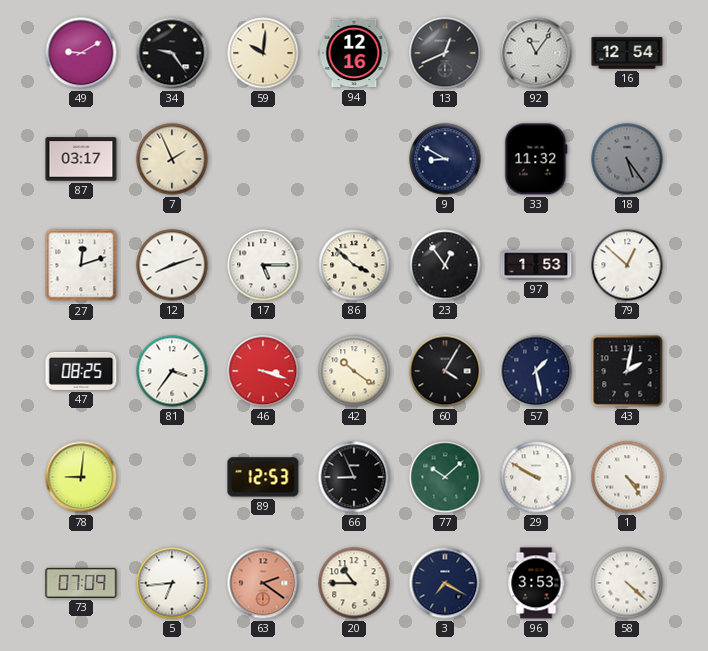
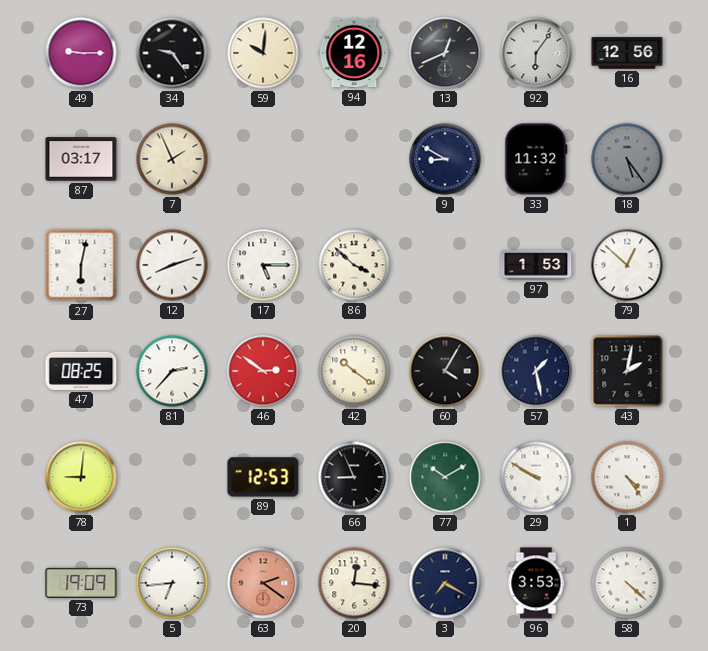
49: 9:10 -> 9:15
92: 11:06 -> 6:06
16: 12:54 -> 12:56
27: 12:12 -> 6:02
23: 12:54 -> none
81: 3:36 -> 2:37
46: 3:18 -> 2:51
77: 10:08 -> 10:10
73: 07:09 -> 19:09
20: 10:45 -> 12:16
